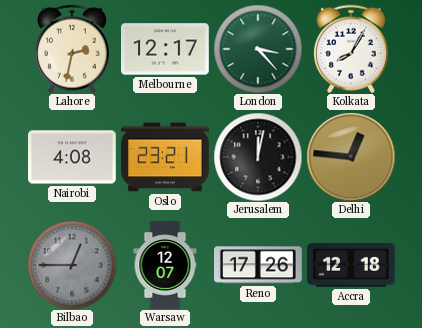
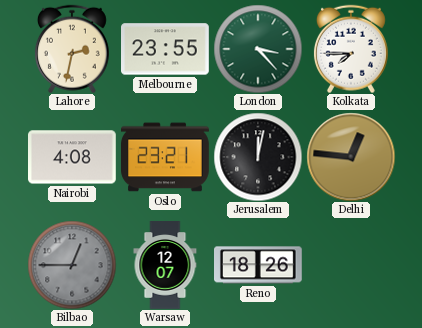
Melbourne: 12:17 -> 23:55
Kolkata: 8:05 -> 7:45
Reno: 17:26 -> 18:26
Accra: 12:18 -> none
